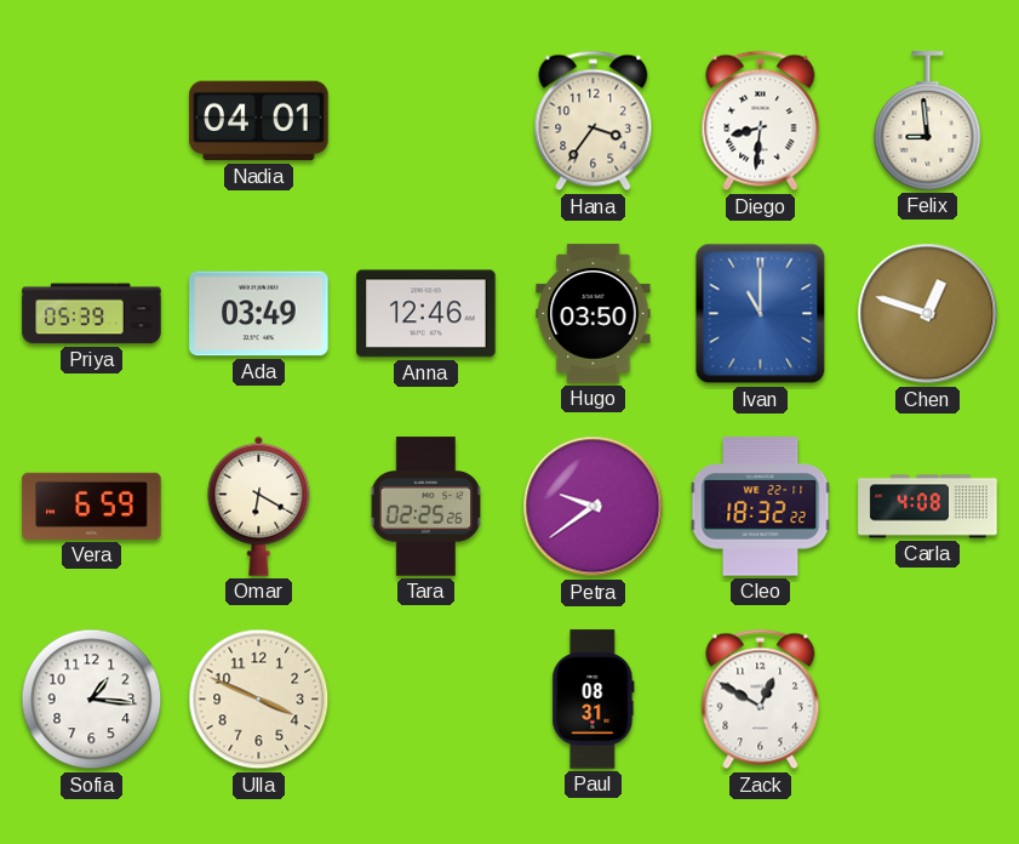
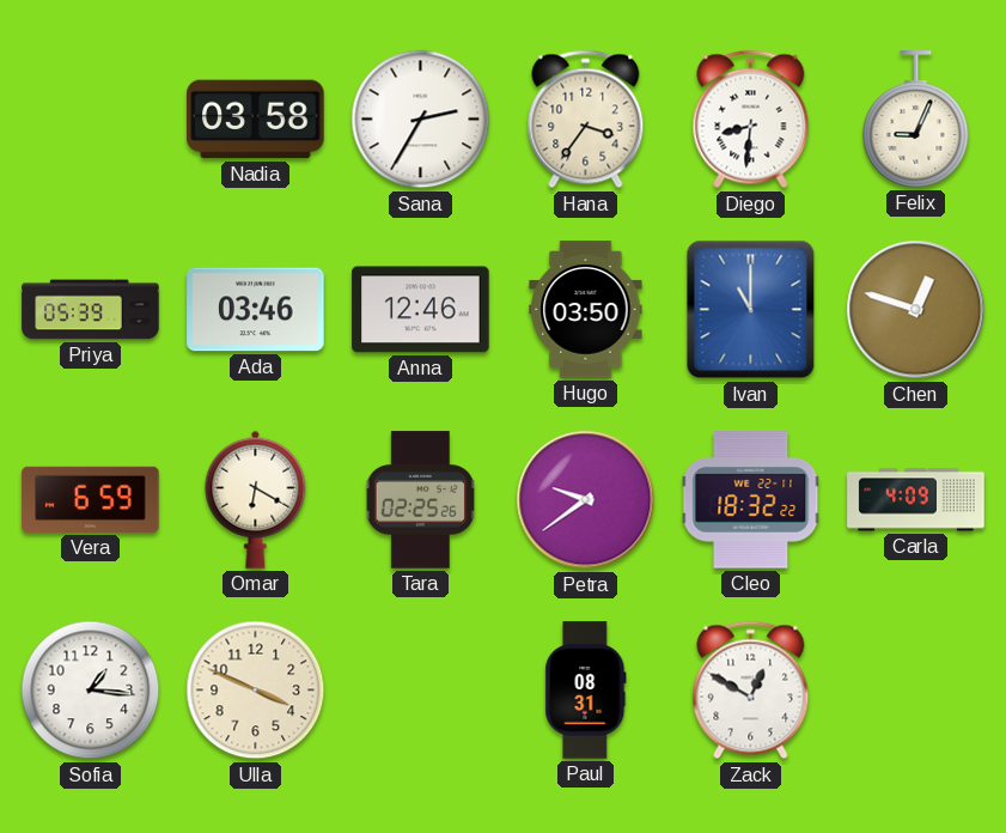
Nadia: 04:01 -> 03:58
Sana: none -> 2:35
Felix: 8:59 -> 9:04
Ada: 03:49 -> 03:46
Carla: 4:08 -> 4:09
